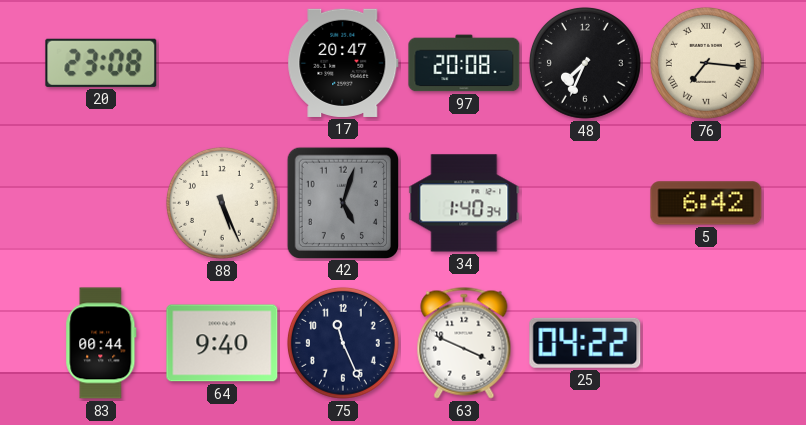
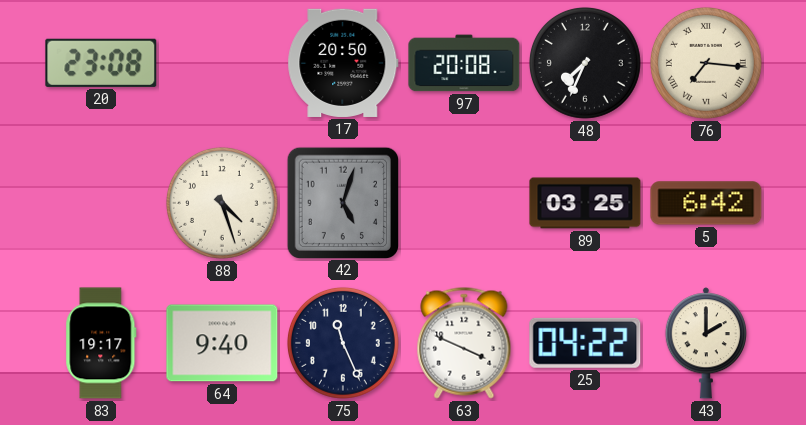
17: 20:47 -> 20:50
88: 5:26 -> 4:27
34: 1:40 -> none
89: none -> 03:25
83: 00:44 -> 19:17
43: none -> 2:00
